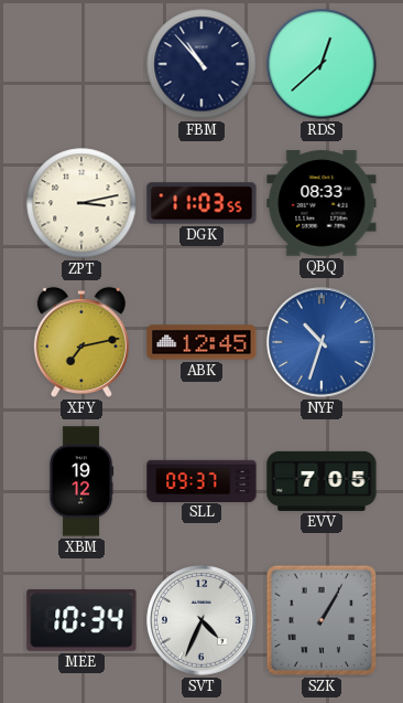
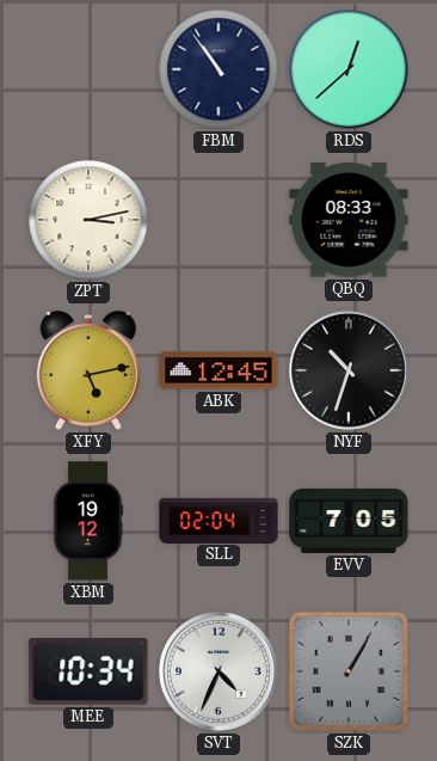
FBM: 10:53 -> 10:54
DGK: 11:03 -> none
XFY: 7:13 -> 5:13
NYF dial: blue -> black
SLL: 09:37 -> 02:04
